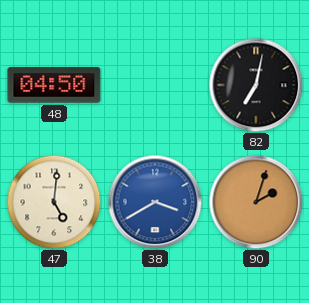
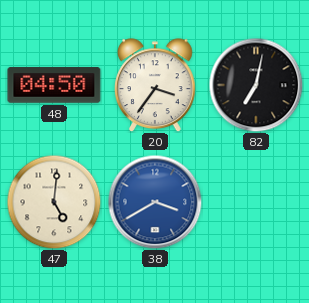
20: none -> 3:36
90: 2:03 -> none
